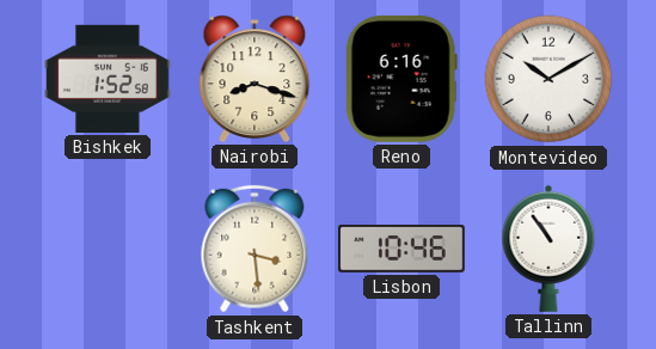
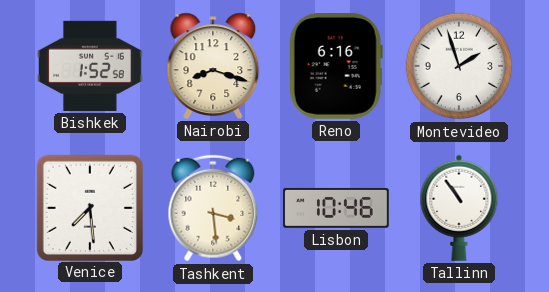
Montevideo: 10:10 -> 1:57
Venice: none -> 7:29
